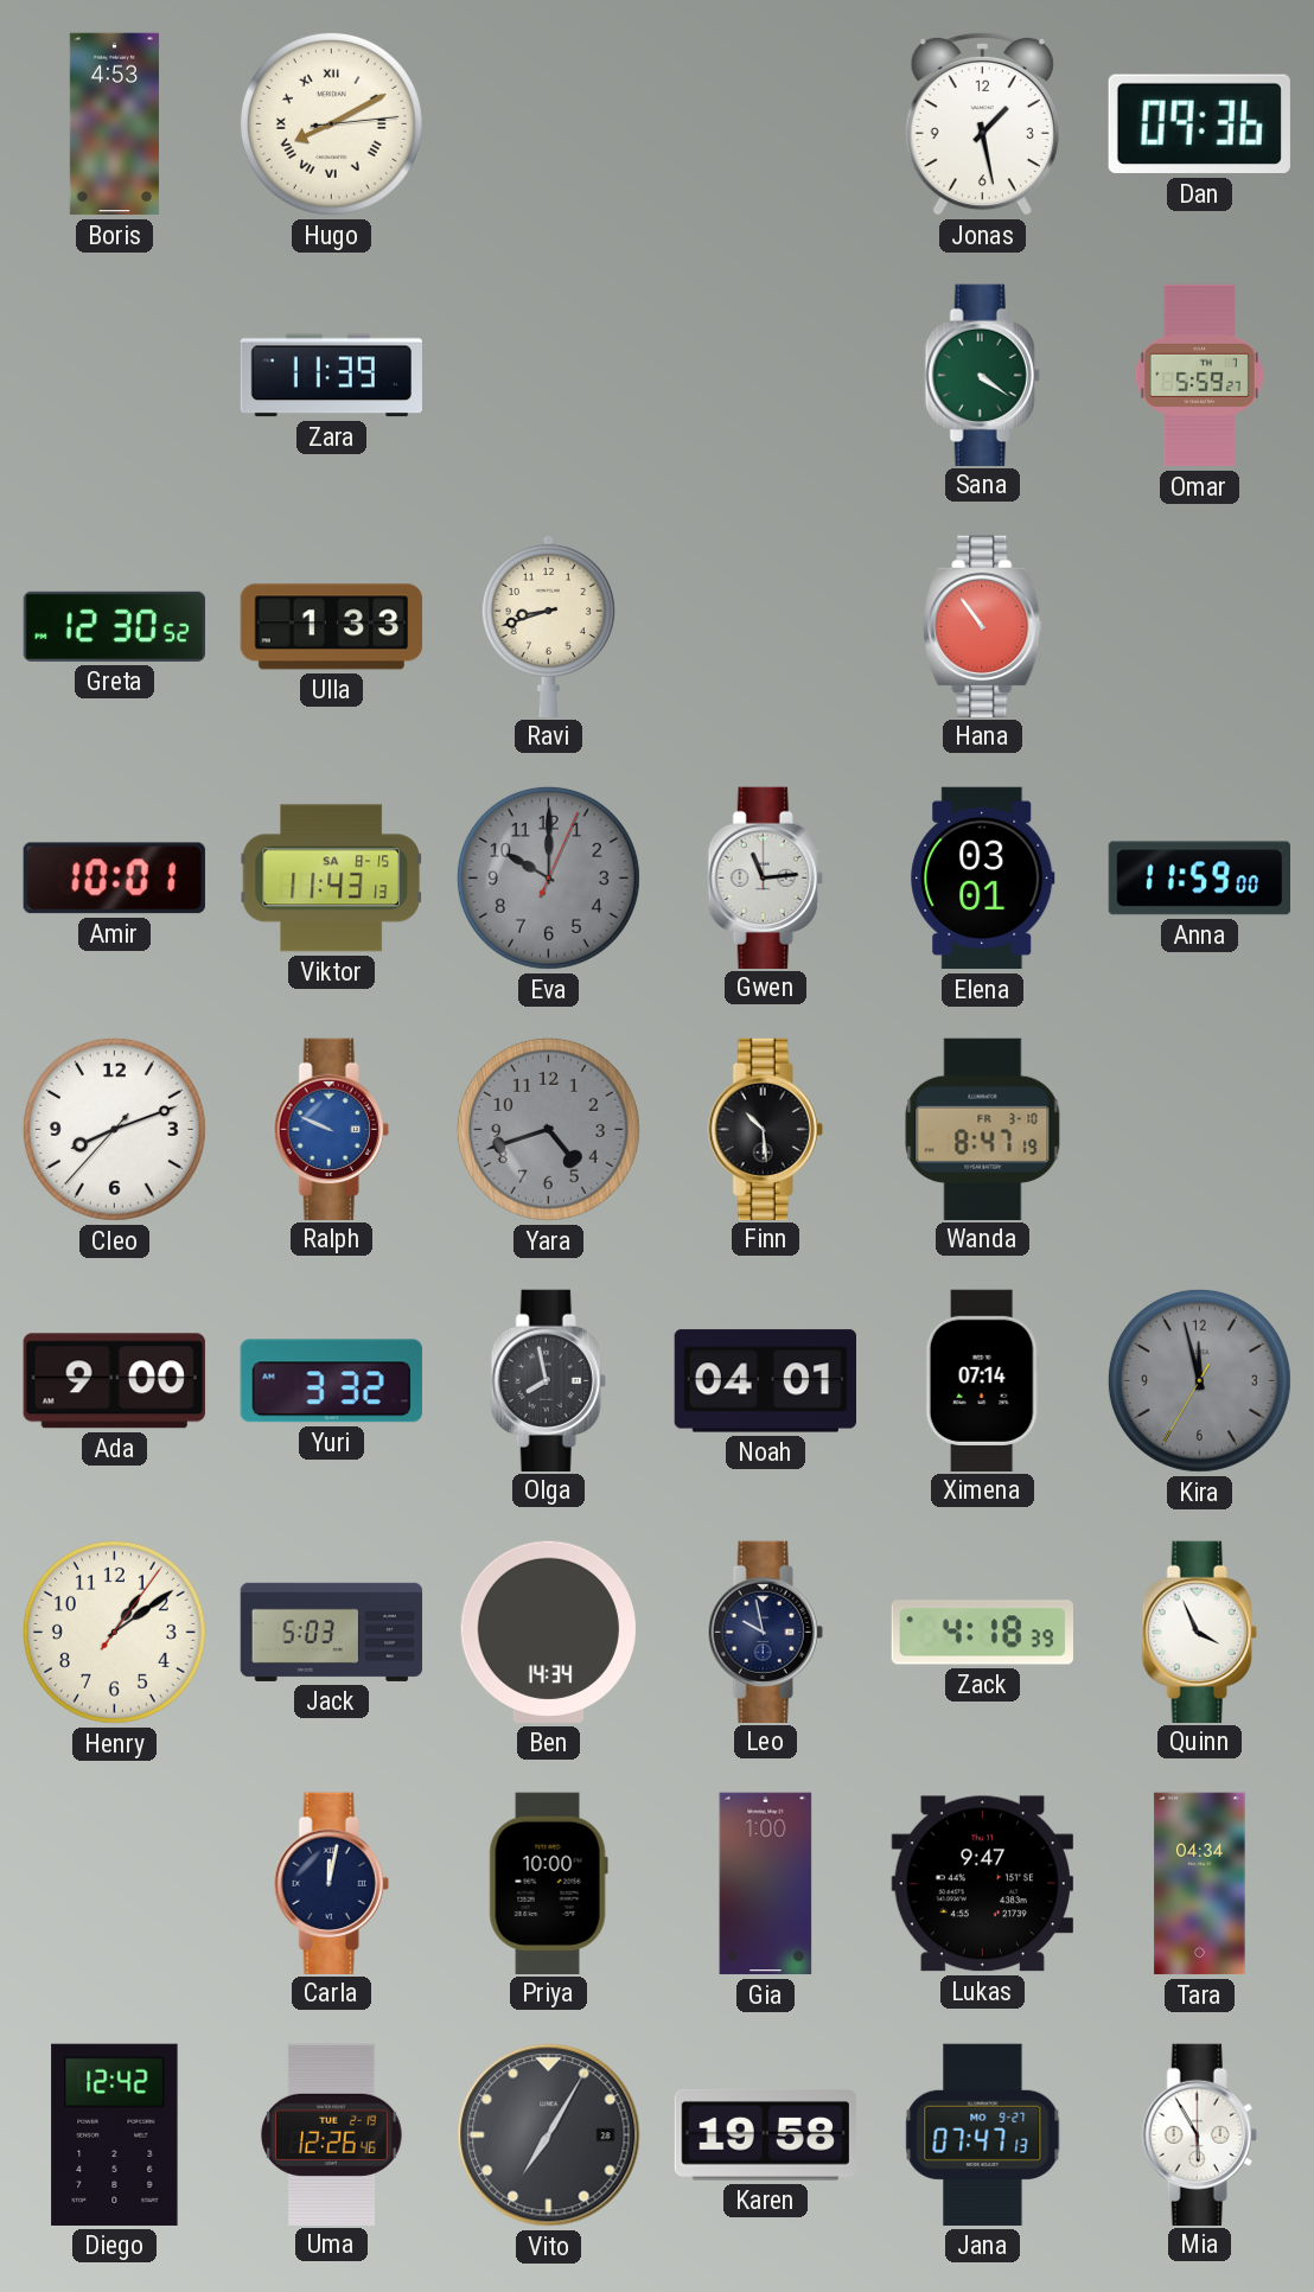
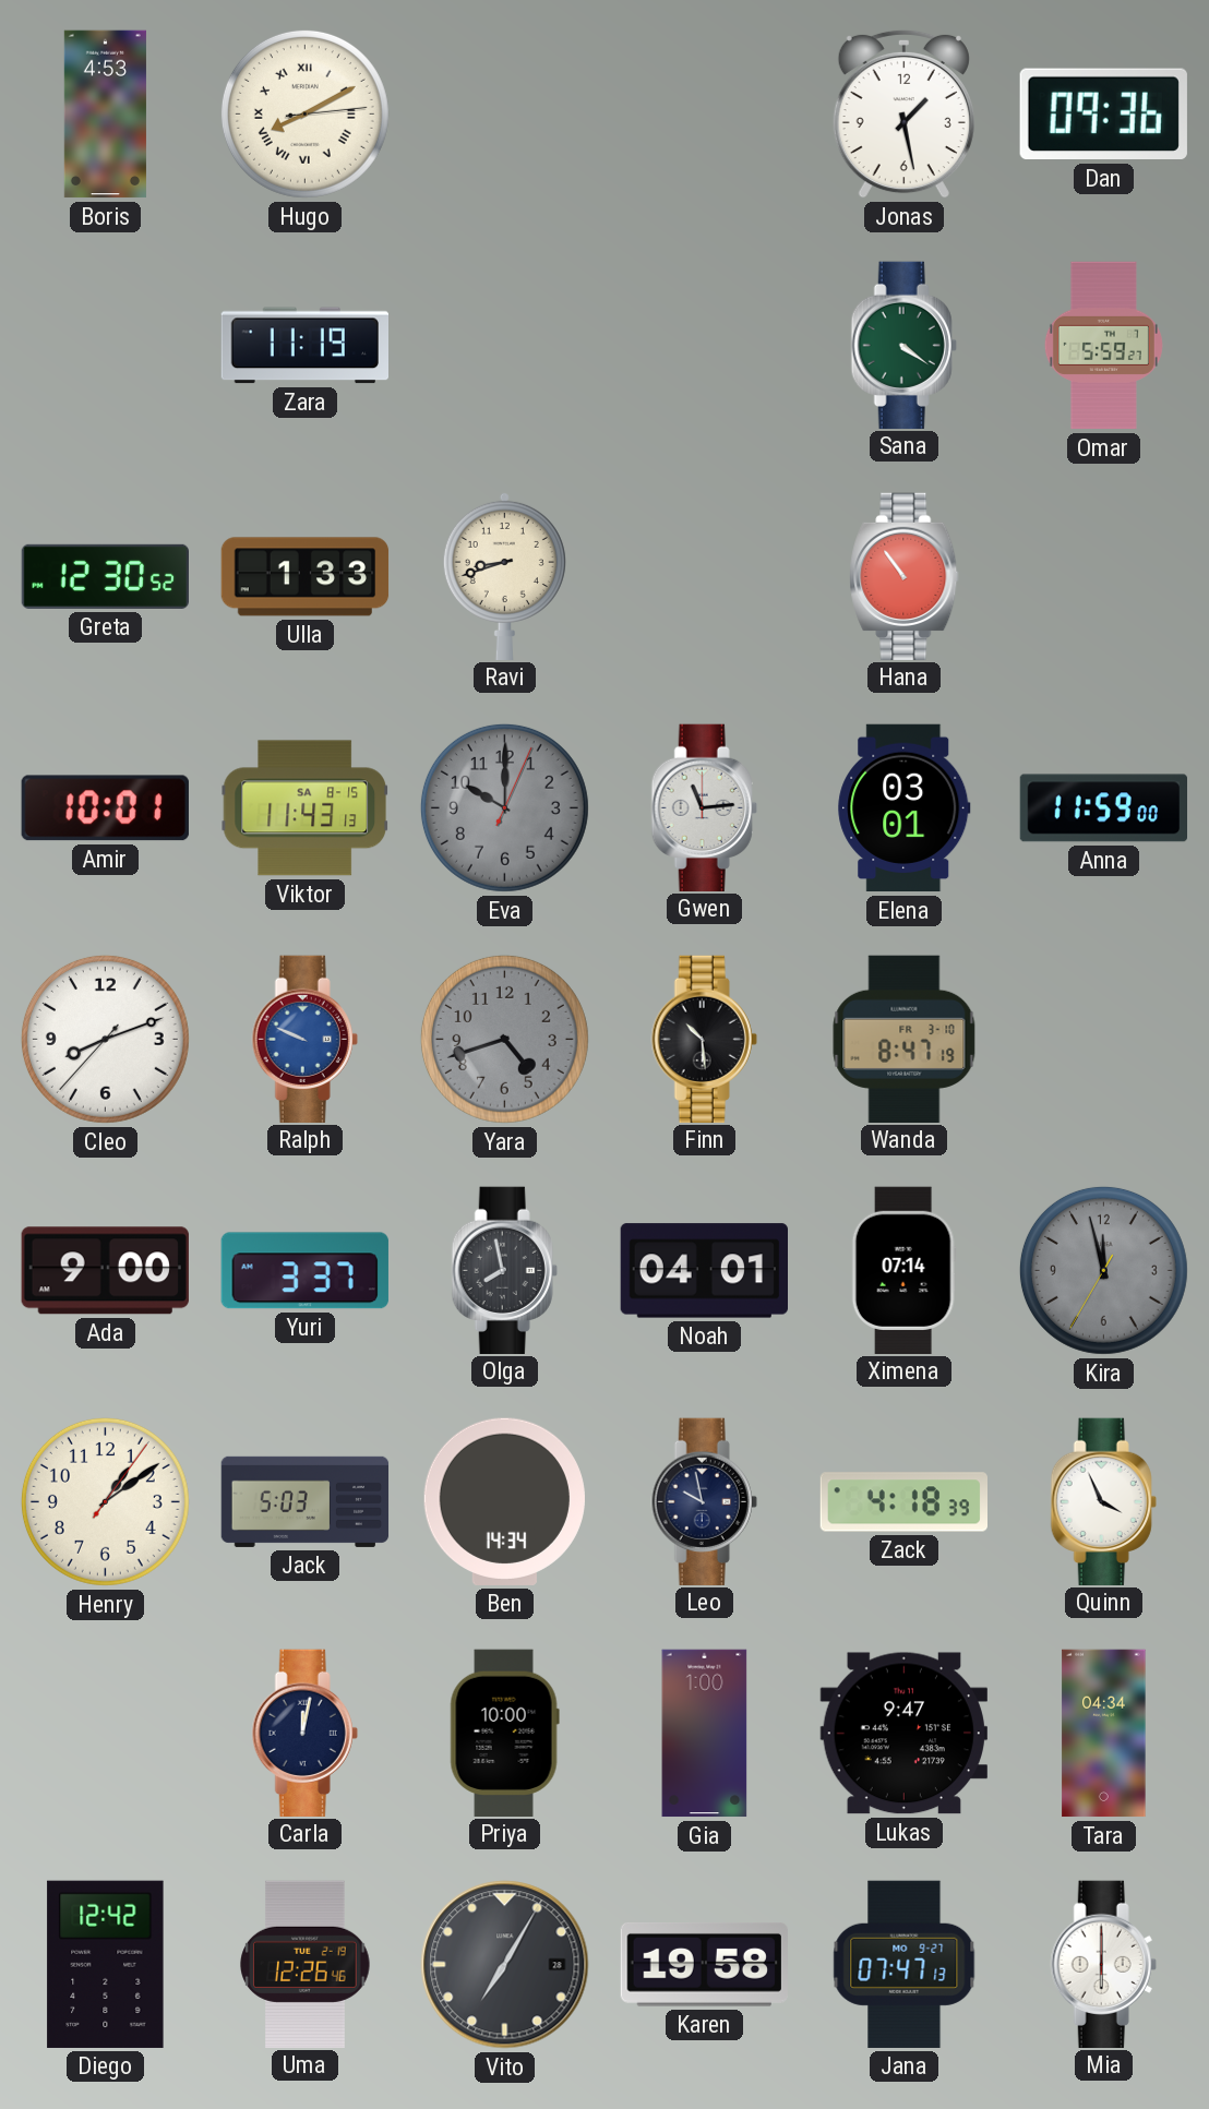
Zara: 11:39 -> 11:19
Yuri: 3:32 -> 3:37
Mia: 5:55 -> 6:00
